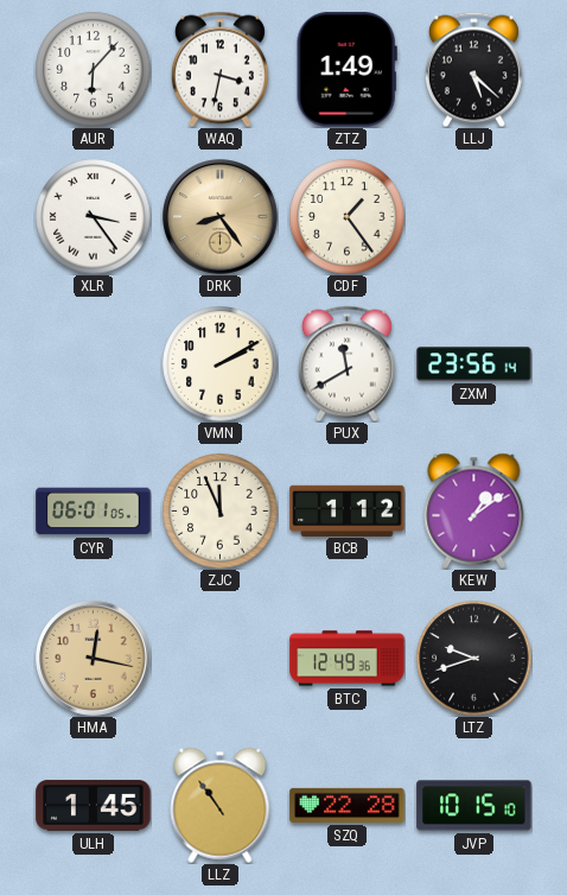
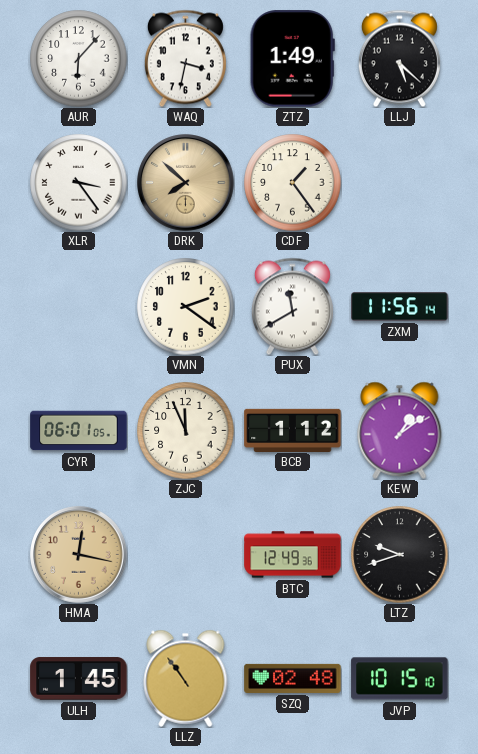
DRK: 8:24 -> 7:52
VMN: 2:10 -> 2:21
ZXM: 23:56 -> 11:56
SZQ: 22:28 -> 02:48
